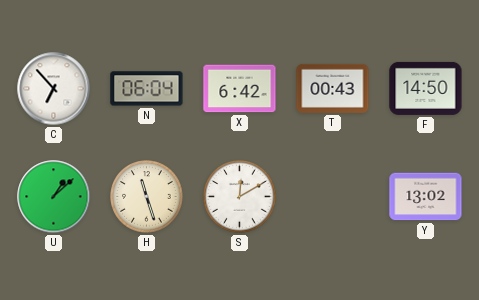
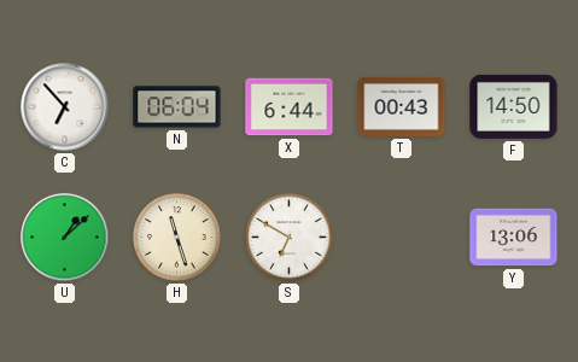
X: 6:42 -> 6:44
S: 12:10 -> 6:50
Y: 13:02 -> 13:06
